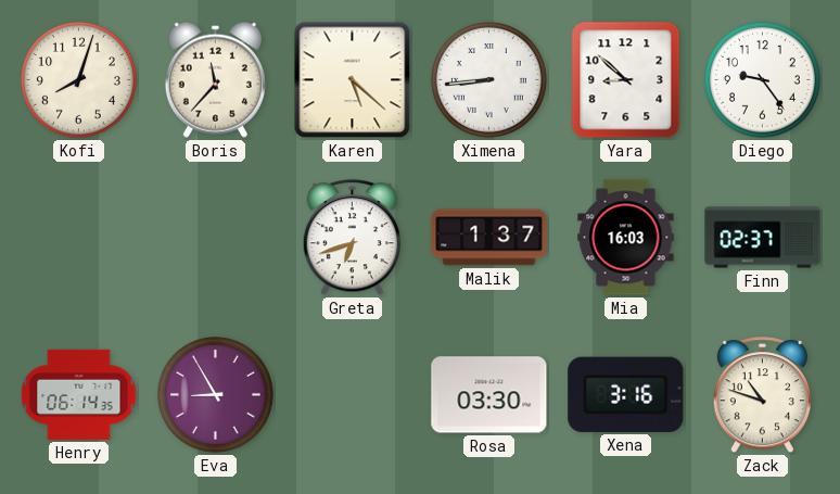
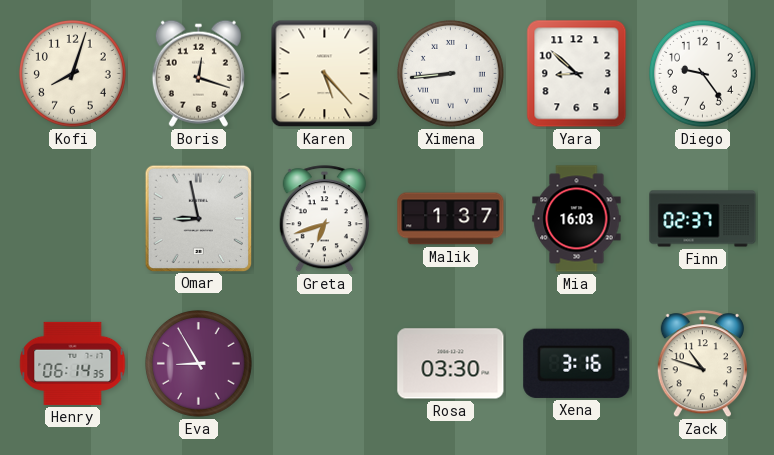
Boris: 11:37 -> 12:18
Karen: 5:22 -> 5:23
Omar: none -> 8:58
